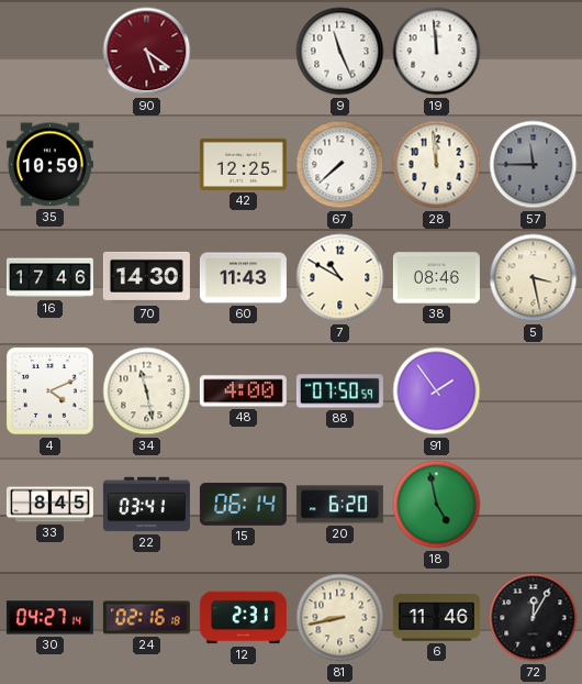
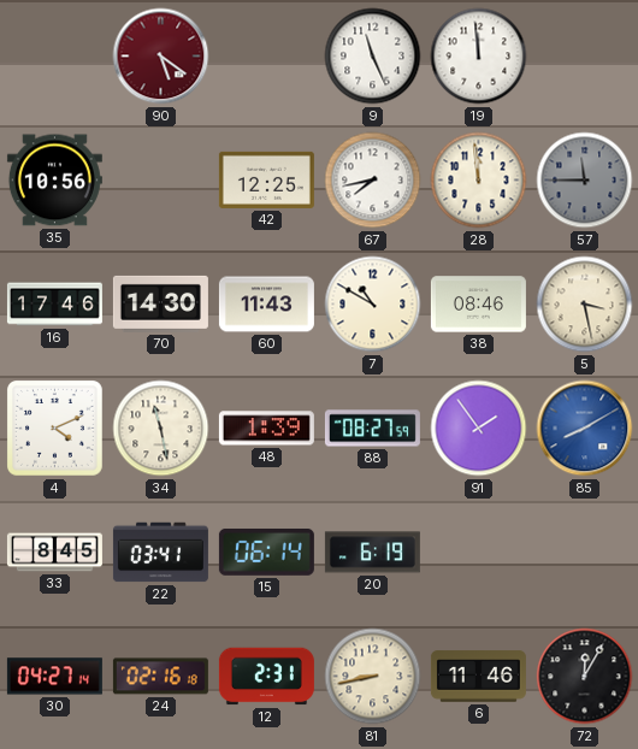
35: 10:59 -> 10:56
67: 7:38 -> 7:43
48: 4:00 -> 1:39
88: 07:50 -> 08:27
85: none -> 8:10
20: 6:20 -> 6:19
18: 4:58 -> none
